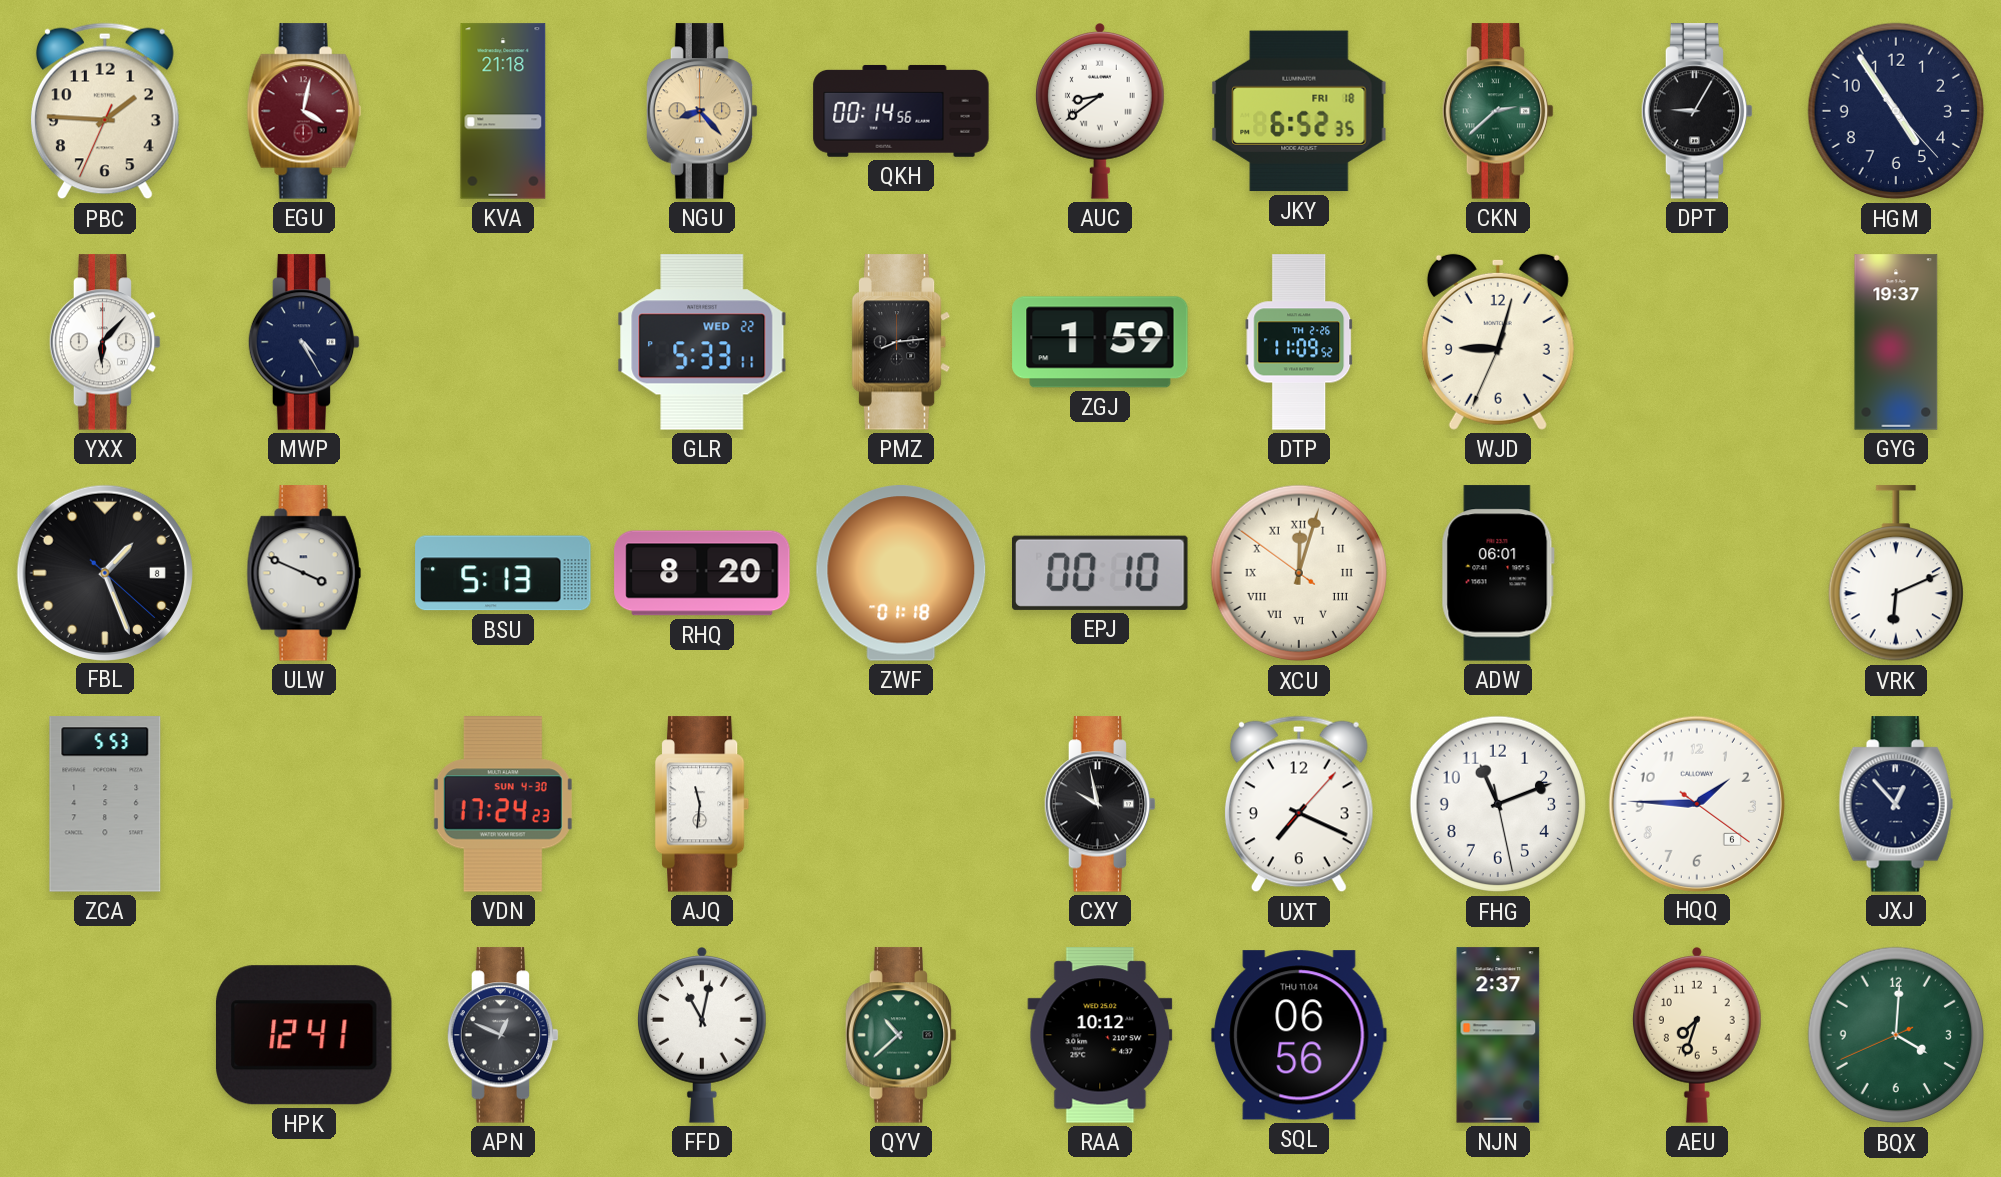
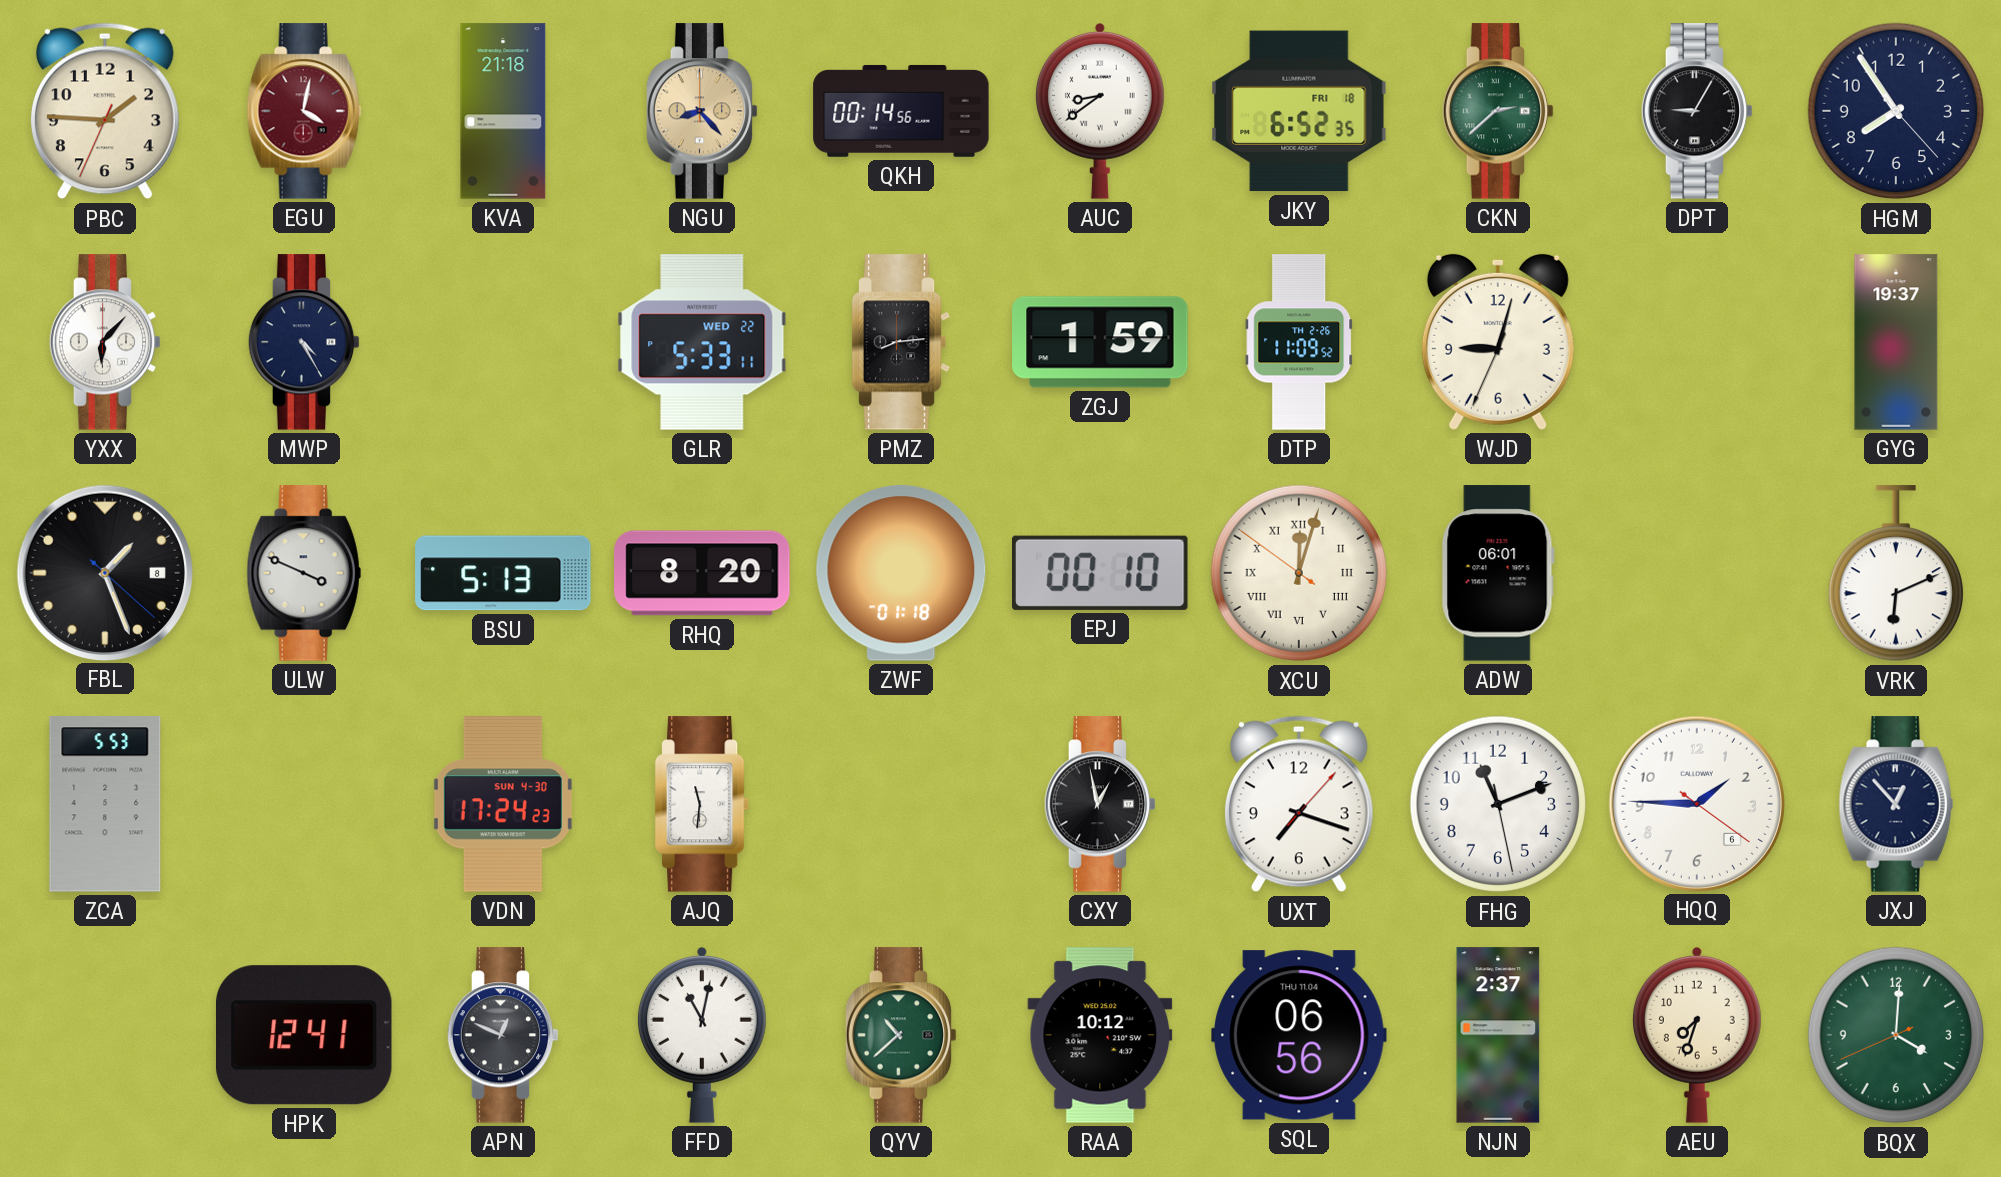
HGM: 4:54 -> 7:54
CXY: 9:58 -> 12:58
UXT: 7:19 -> 7:18
